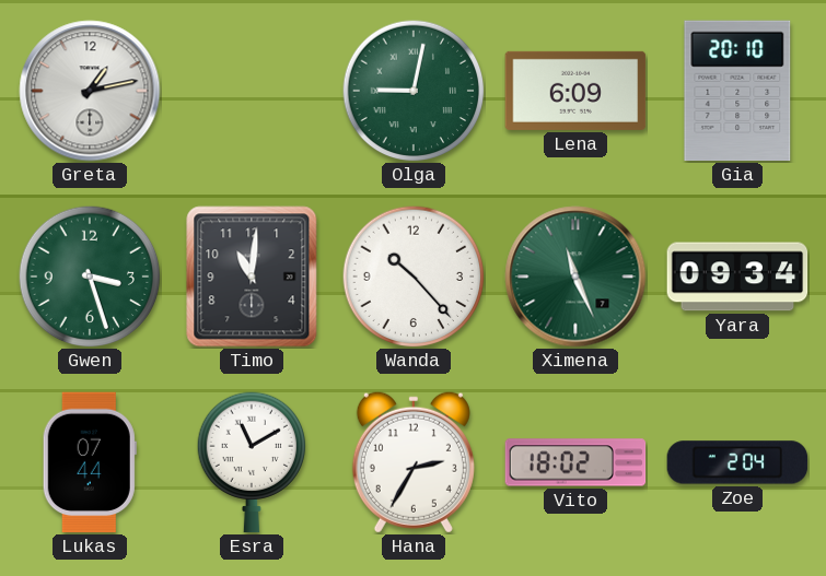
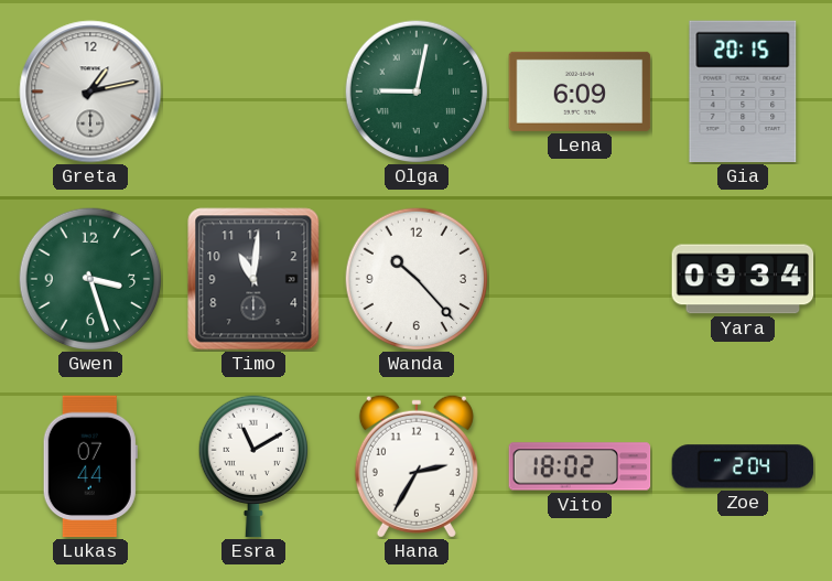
Gia: 20:10 -> 20:15
Ximena: 11:26 -> none
